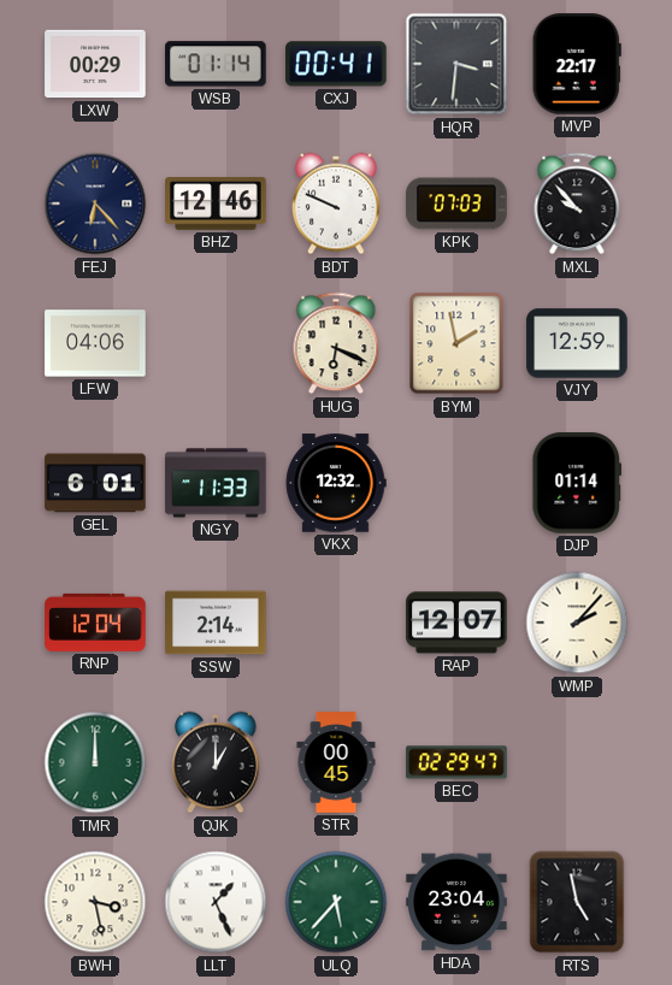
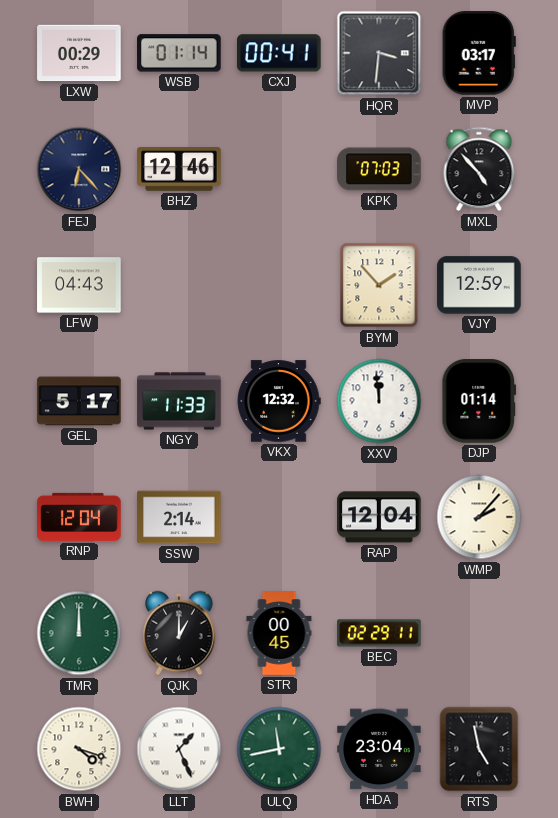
MVP: 22:17 -> 03:17
BDT: 9:49 -> none
MXL: 9:53 -> 4:53
LFW: 04:06 -> 04:43
HUG: 6:19 -> none
BYM: 1:58 -> 1:53
GEL: 6:01 -> 5:17
XXV: none -> 11:59
RAP: 12:07 -> 12:04
BEC: 02:29:47 -> 02:29:11
BWH: 3:28 -> 4:18
ULQ: 5:37 -> 11:43
